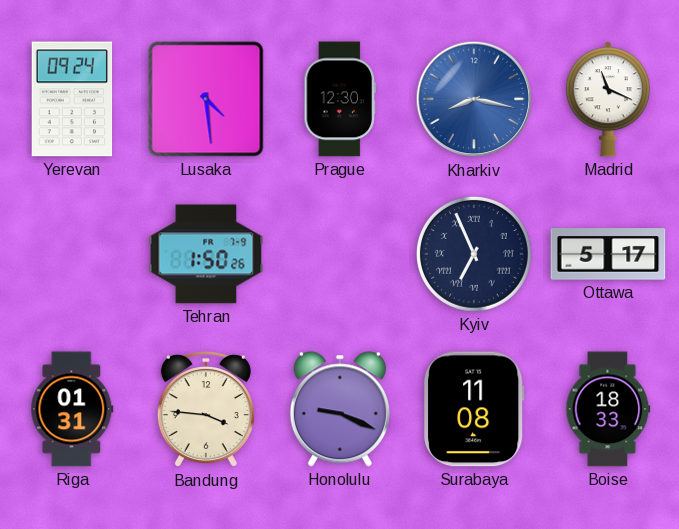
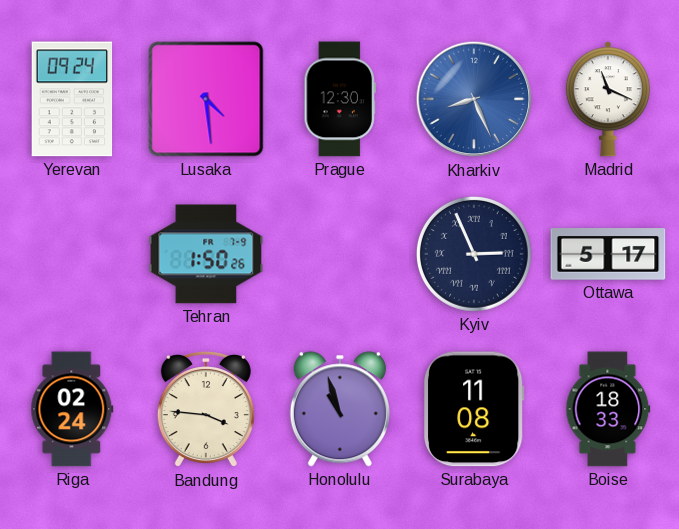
Kharkiv: 8:17 -> 8:26
Kyiv: 6:56 -> 2:56
Riga: 01:31 -> 02:24
Honolulu: 9:19 -> 10:57
